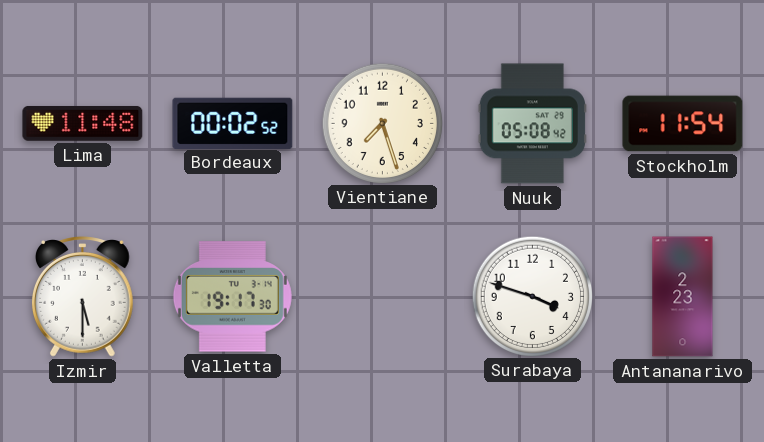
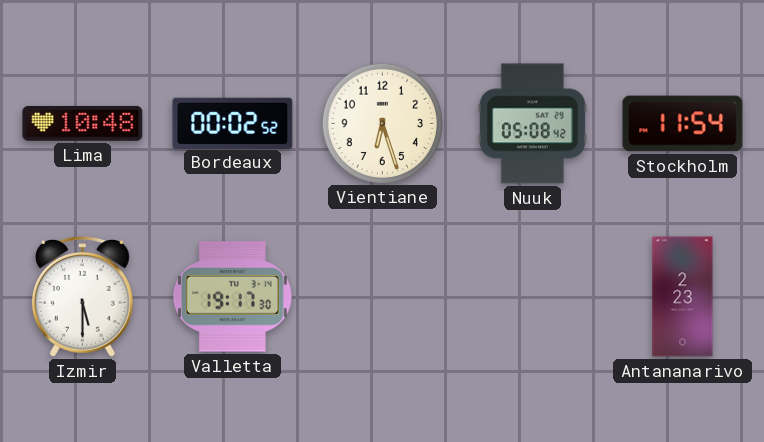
Lima: 11:48 -> 10:48
Vientiane: 7:27 -> 6:27
Surabaya: 3:48 -> none
